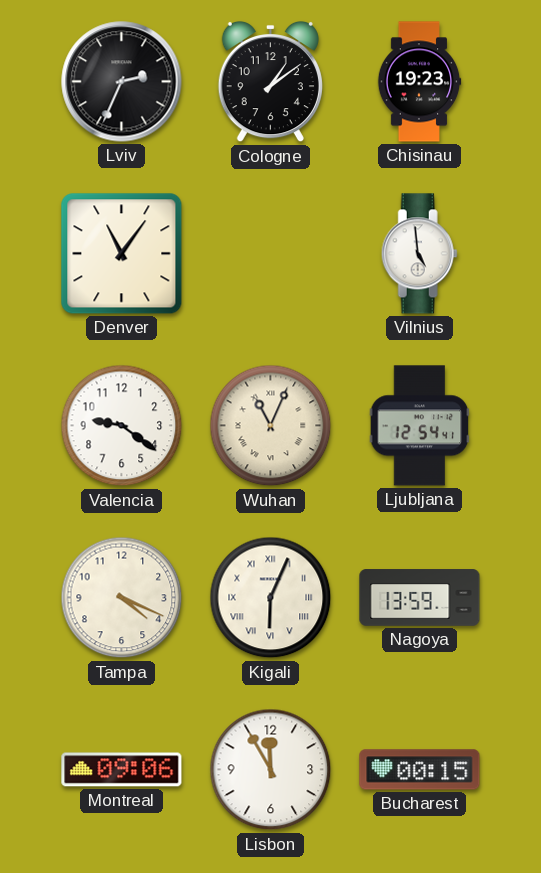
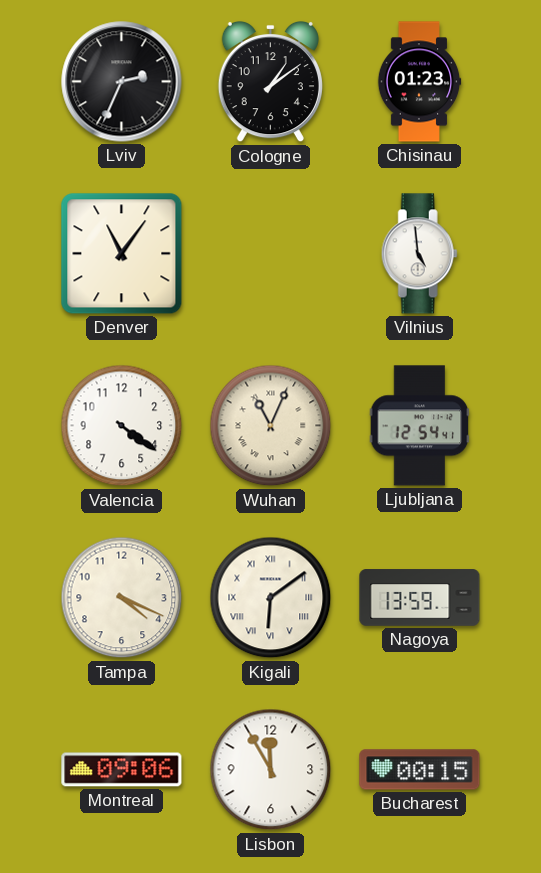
Chisinau: 19:23 -> 01:23
Valencia: 9:21 -> 4:21
Kigali: 6:04 -> 6:09
